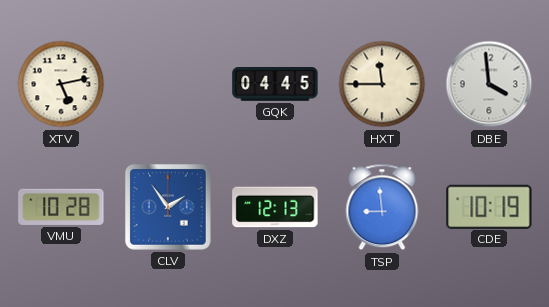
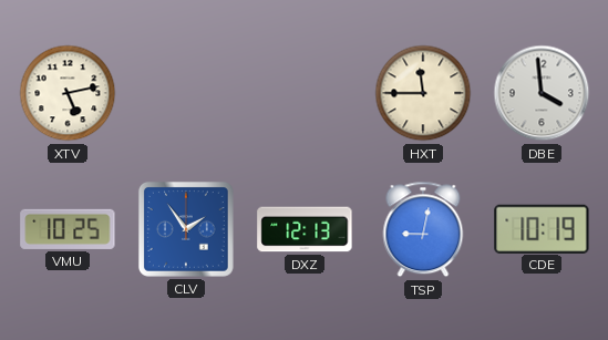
GQK: 04:45 -> none
VMU: 10:28 -> 10:25
TSP: 8:59 -> 9:02
